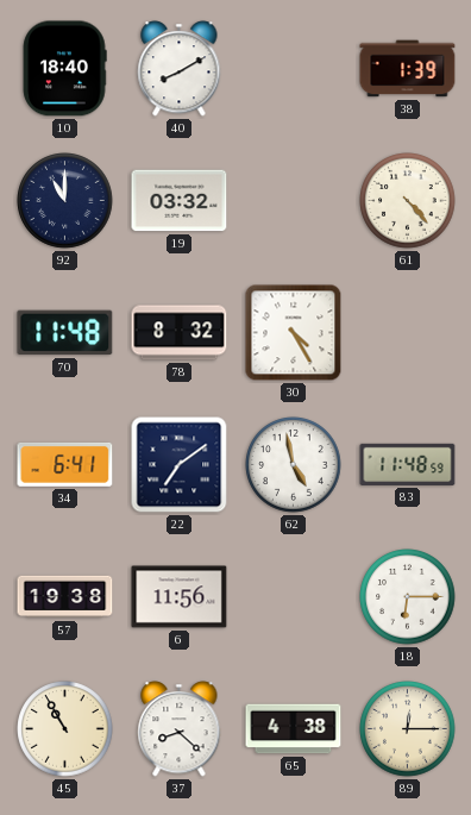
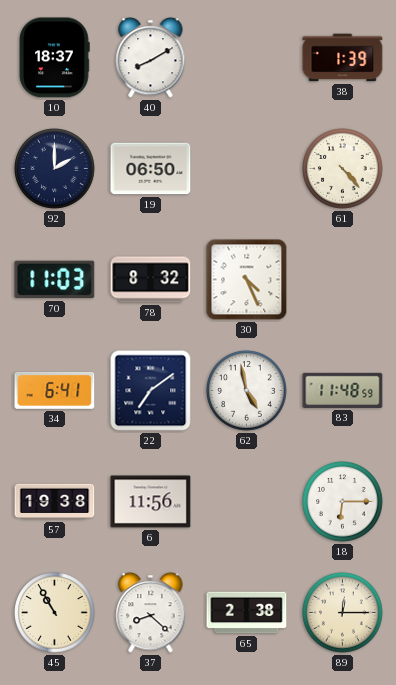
10: 18:40 -> 18:37
92: 11:00 -> 2:00
19: 03:32 -> 06:50
70: 11:48 -> 11:03
30: 4:25 -> 4:26
65: 4:38 -> 2:38
